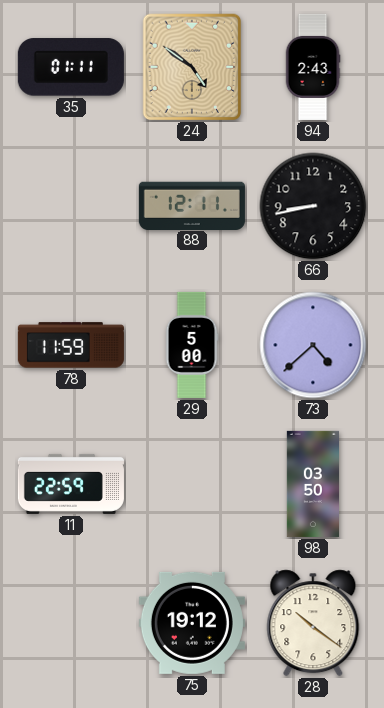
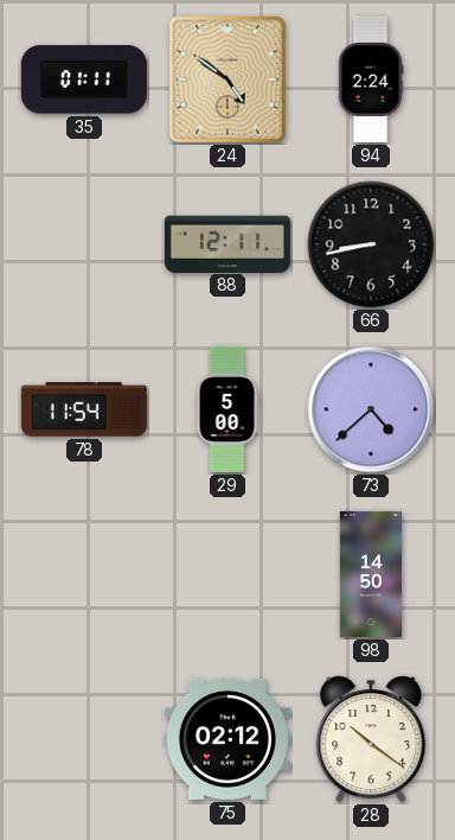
94: 2:43 -> 2:24
78: 11:59 -> 11:54
11: 22:59 -> none
98: 03:50 -> 14:50
75: 19:12 -> 02:12
